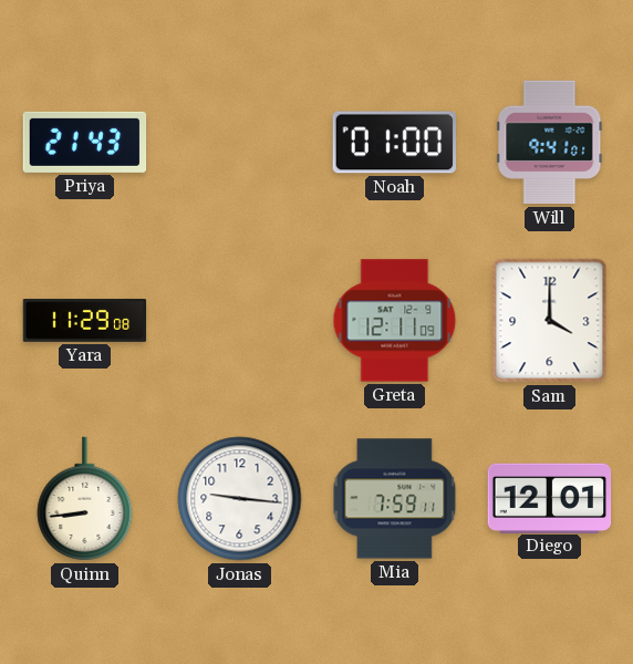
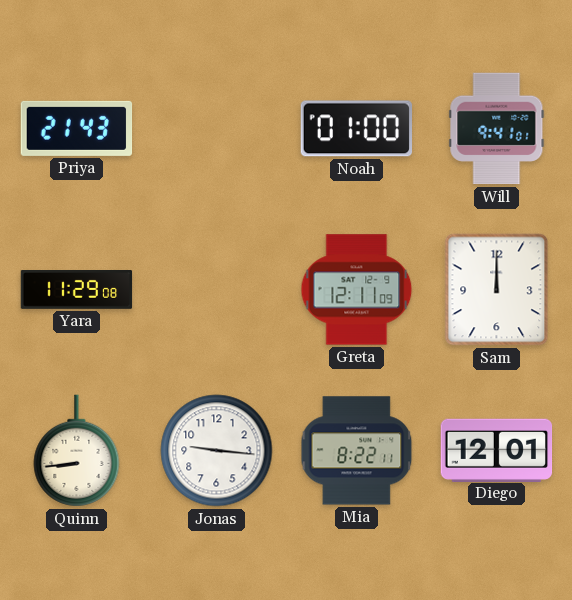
Sam: 4:00 -> 12:00
Mia: 7:59 -> 8:22
